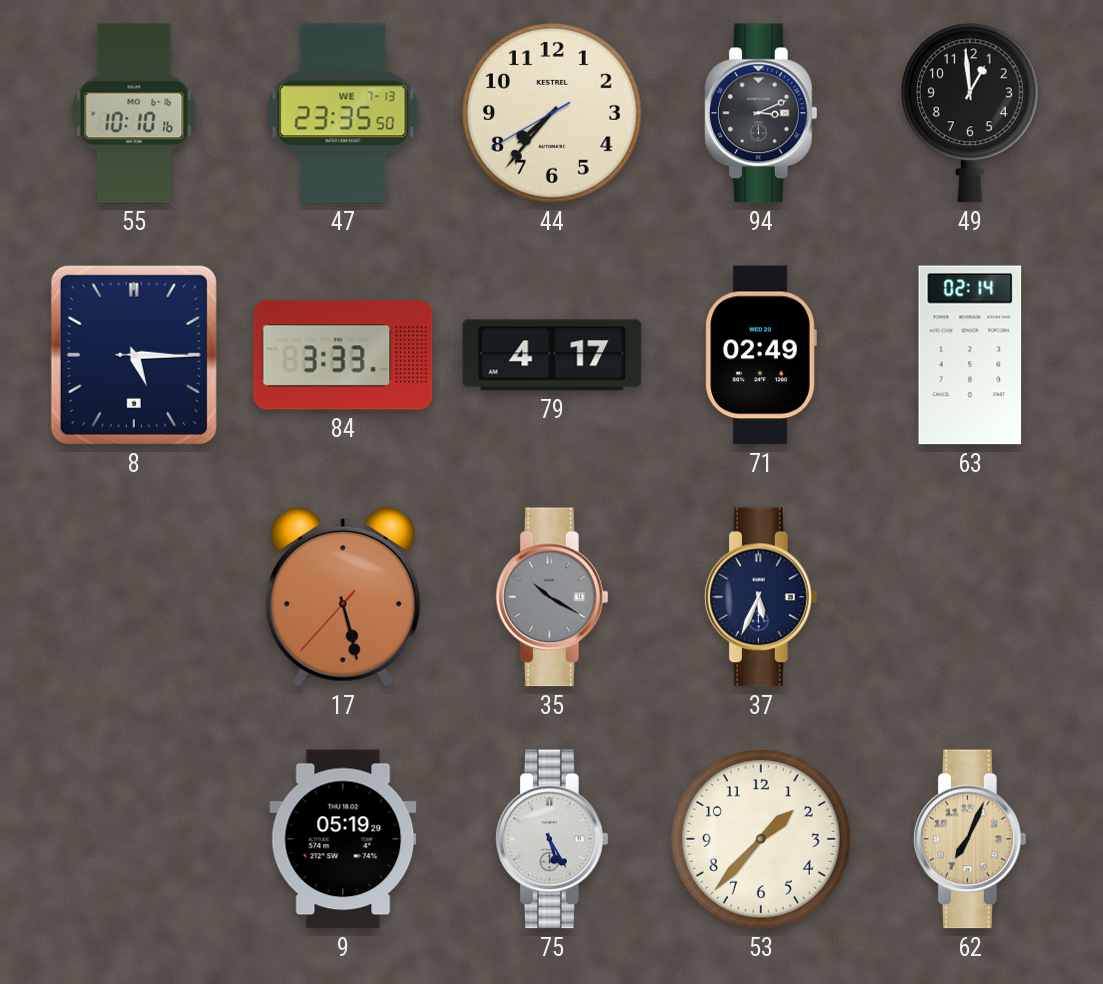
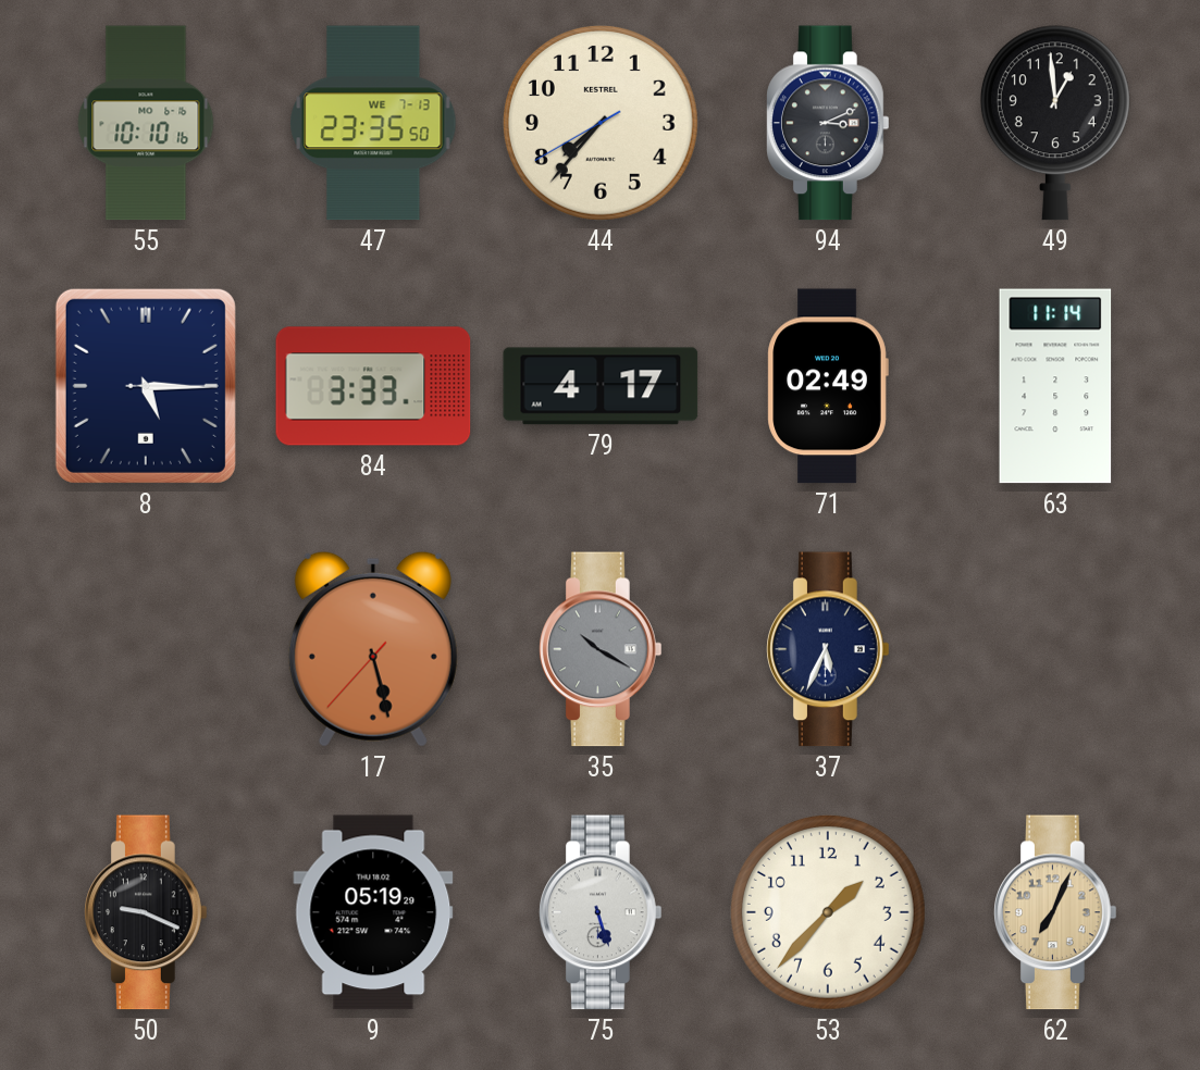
63: 02:14 -> 11:14
50: none -> 9:19
75: 5:25 -> 5:27
